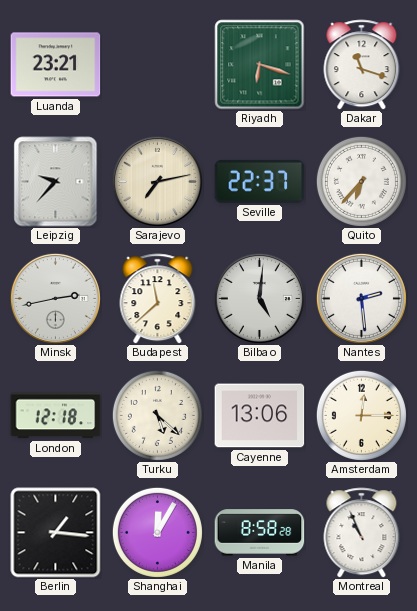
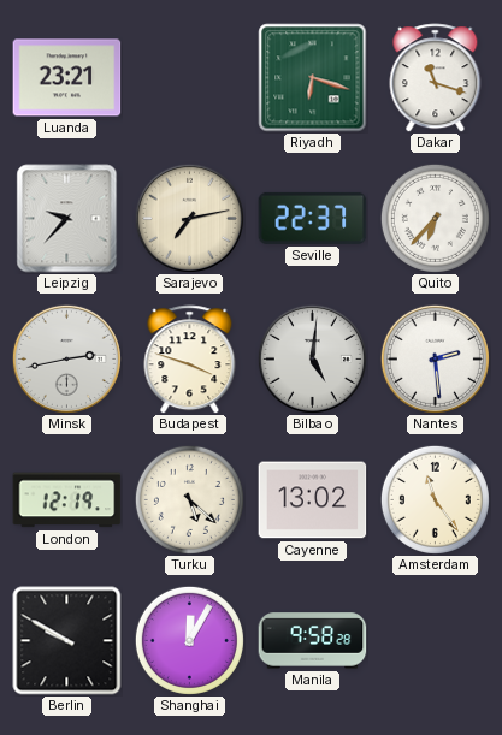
Budapest: 11:38 -> 3:48
London: 12:18 -> 12:19
Cayenne: 13:06 -> 13:02
Amsterdam: 12:15 -> 11:24
Berlin: 1:16 -> 9:50
Manila: 8:58 -> 9:58
Montreal: 10:56 -> none
